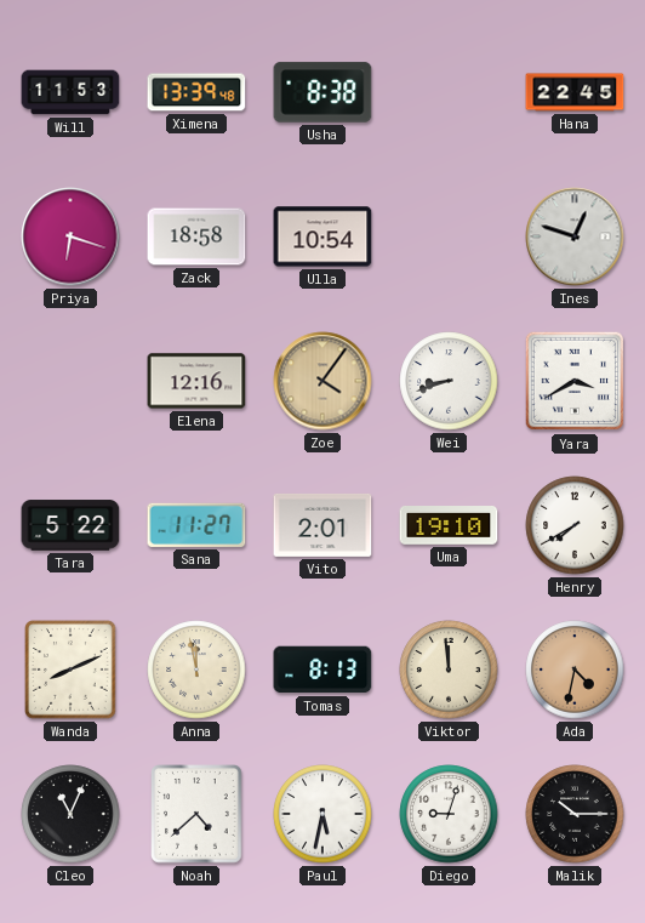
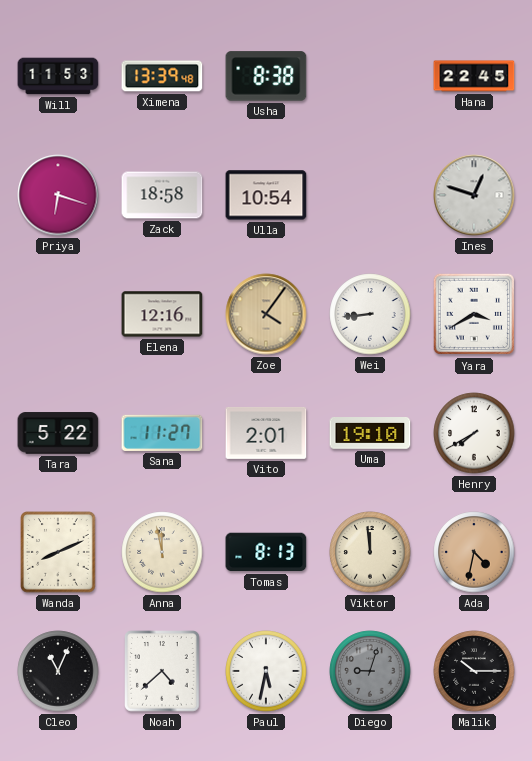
Wei: 8:42 -> 8:44
Diego dial: white -> grey
